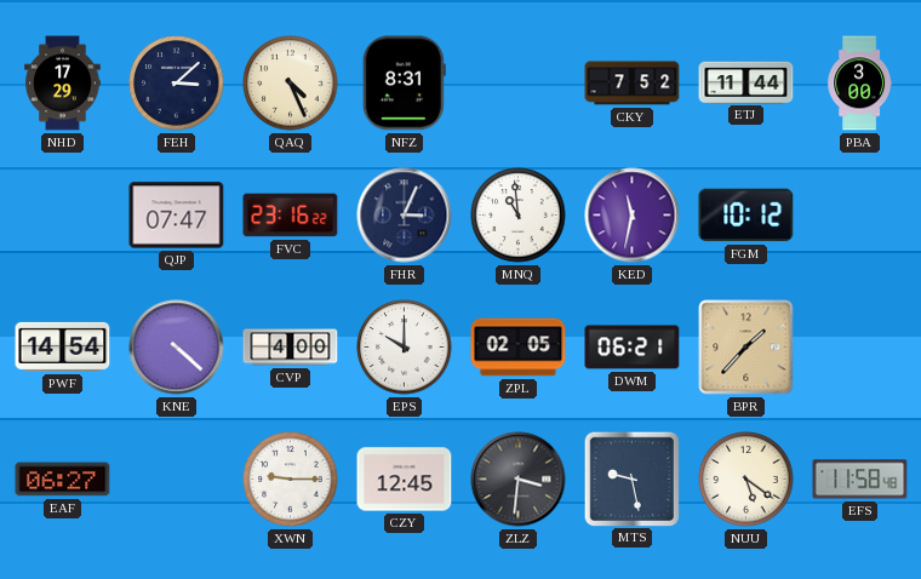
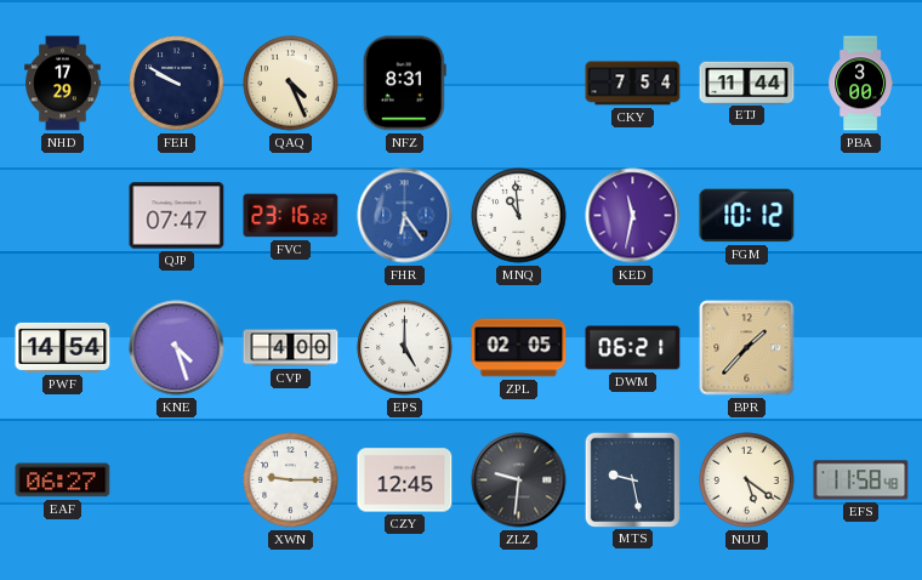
FEH: 3:08 -> 9:50
CKY: 7:52 -> 7:54
FHR: 3:04 -> 6:24
FHR dial: navy -> blue
KNE: 4:22 -> 4:27
EPS: 10:00 -> 5:00
ZLZ: 3:31 -> 9:31
